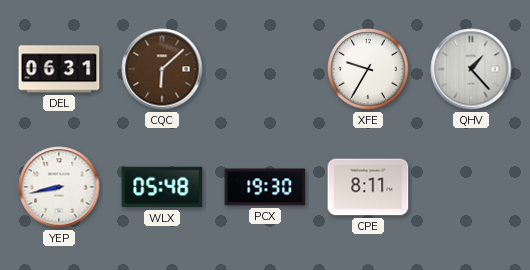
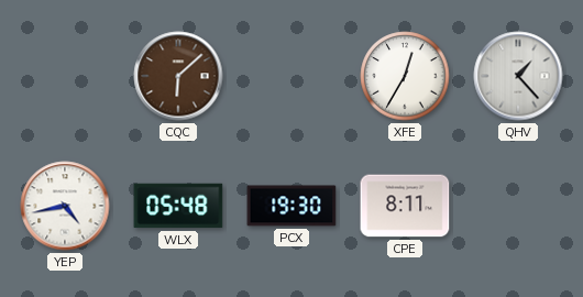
DEL: 06:31 -> none
XFE: 9:35 -> 12:35
YEP: 8:43 -> 4:43
